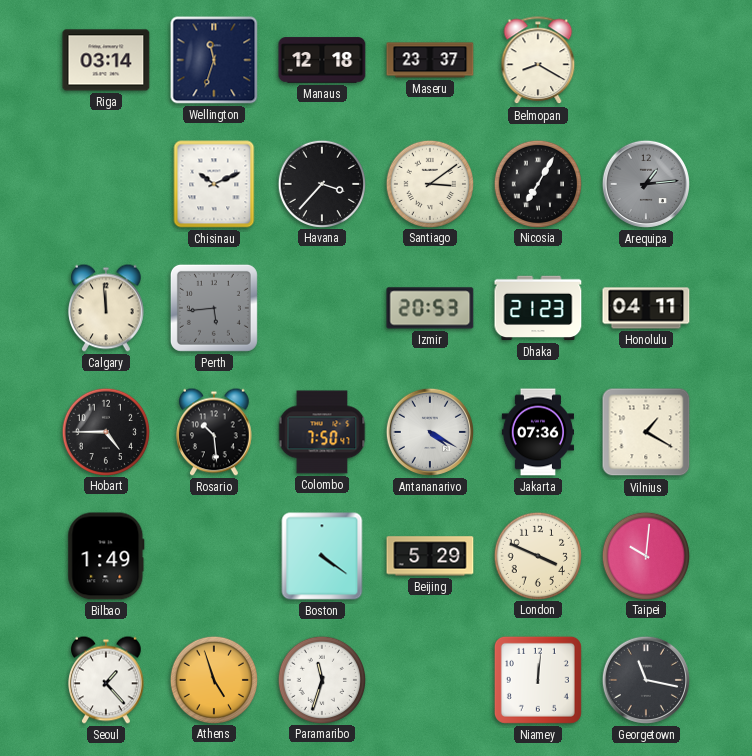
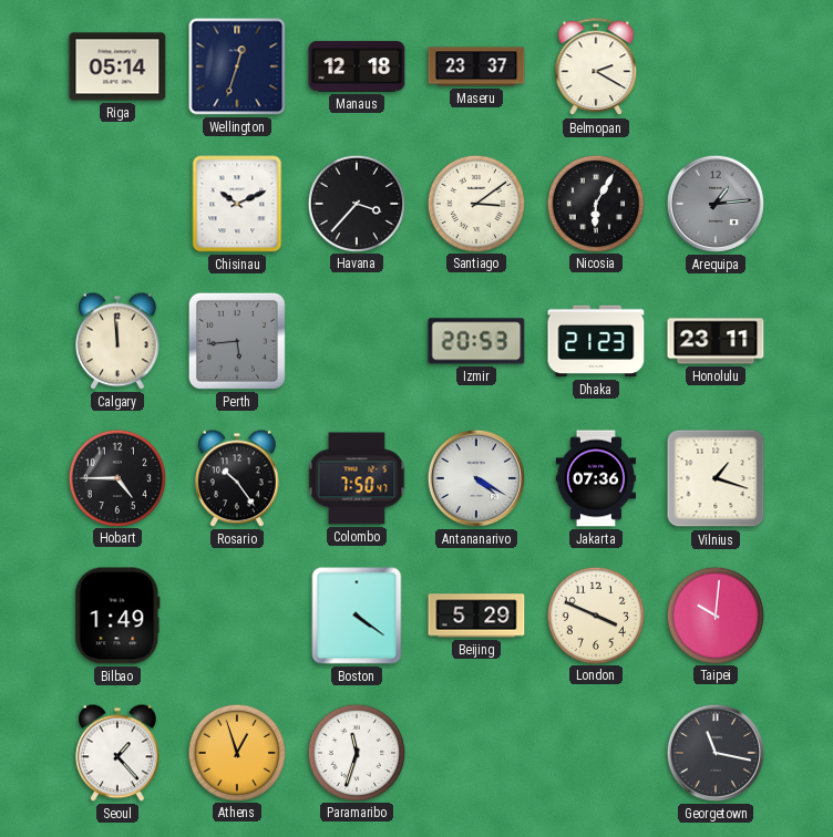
Riga: 03:14 -> 05:14
Wellington: 11:33 -> 12:33
Belmopan: 8:20 -> 2:20
Nicosia: 7:05 -> 6:05
Honolulu: 04:11 -> 23:11
Rosario: 10:29 -> 10:24
Vilnius: 1:20 -> 1:18
Athens: 4:57 -> 12:57
Niamey: 12:01 -> none
